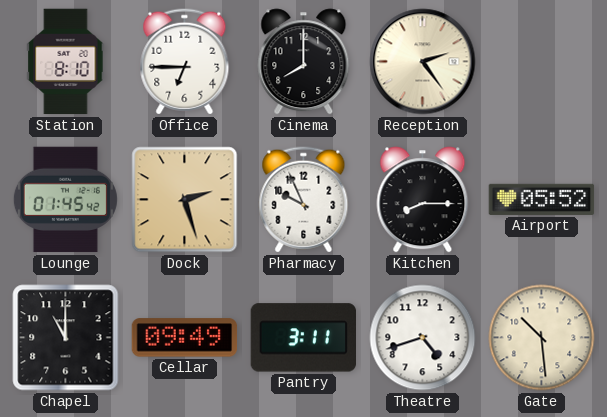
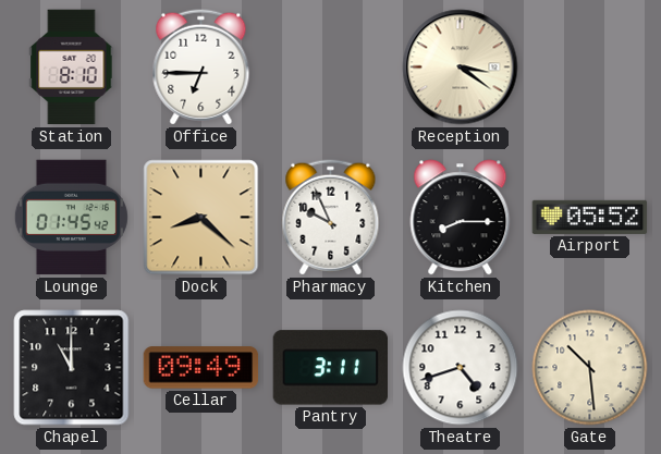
Cinema: 8:00 -> none
Reception: 2:24 -> 3:21
Dock: 2:27 -> 8:22
